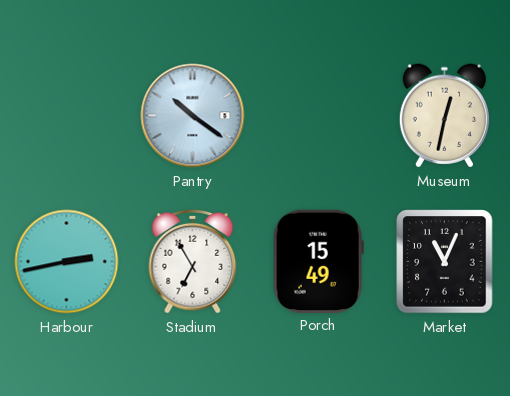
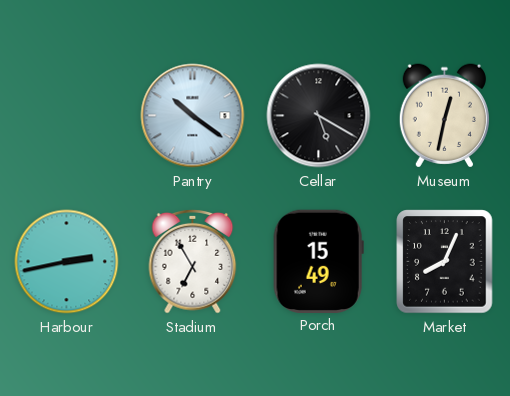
Cellar: none -> 5:20
Market: 11:04 -> 8:04
